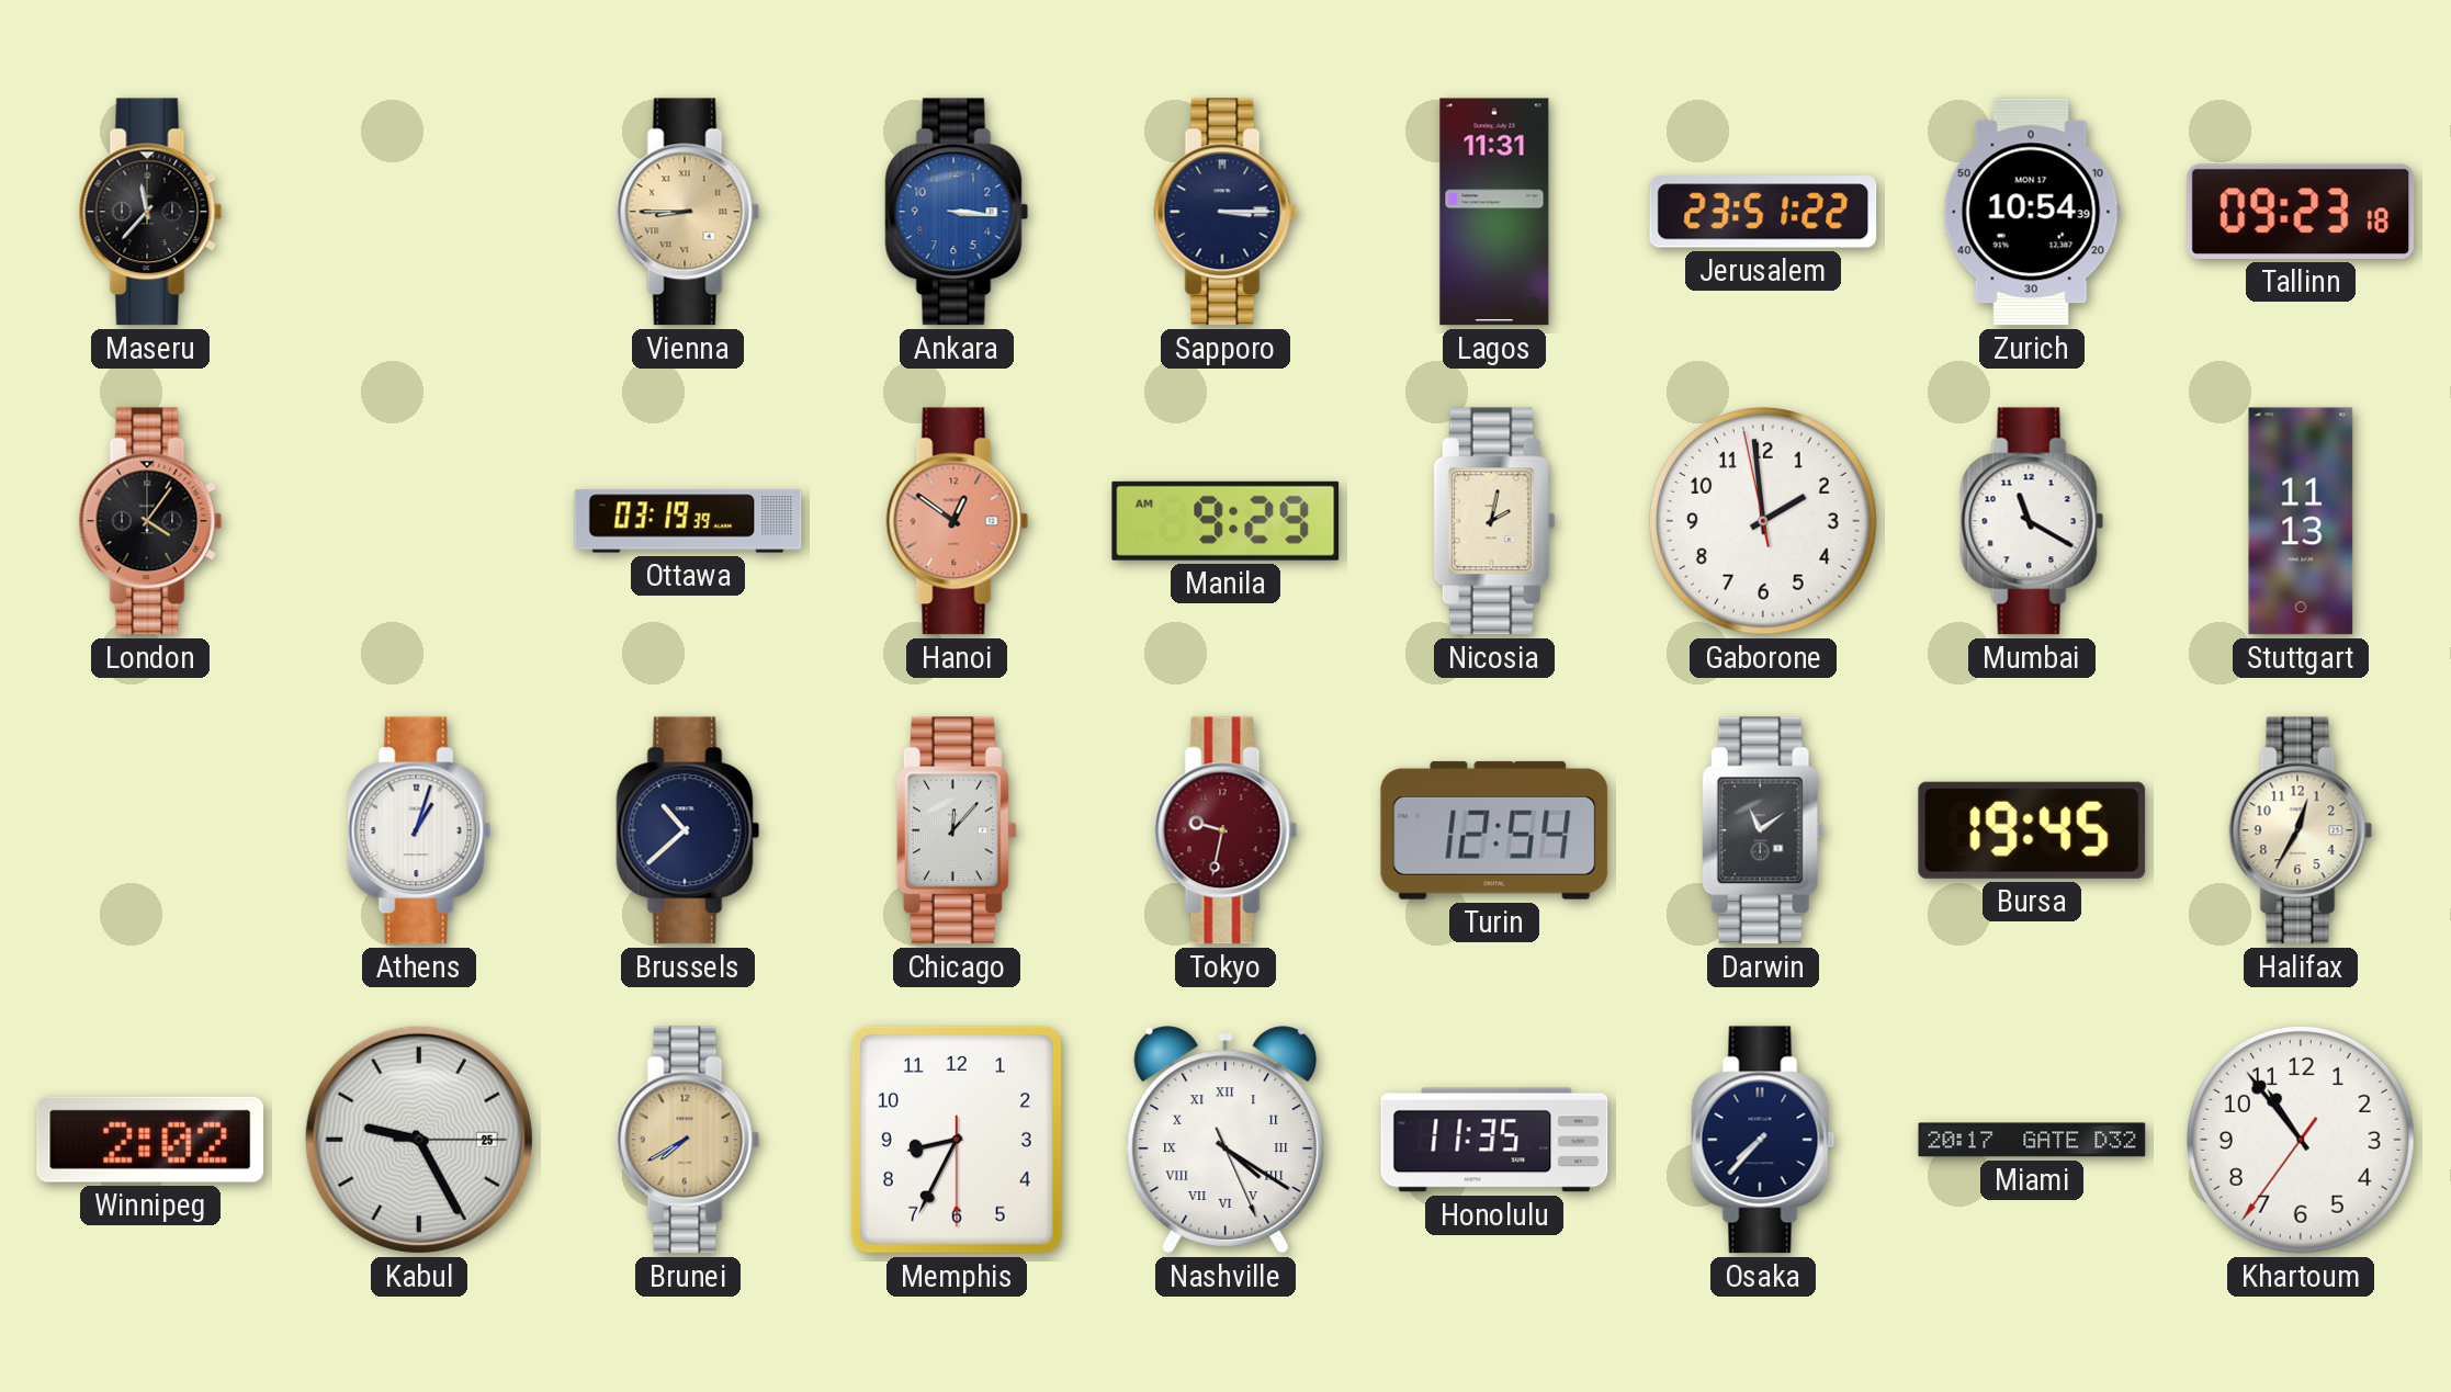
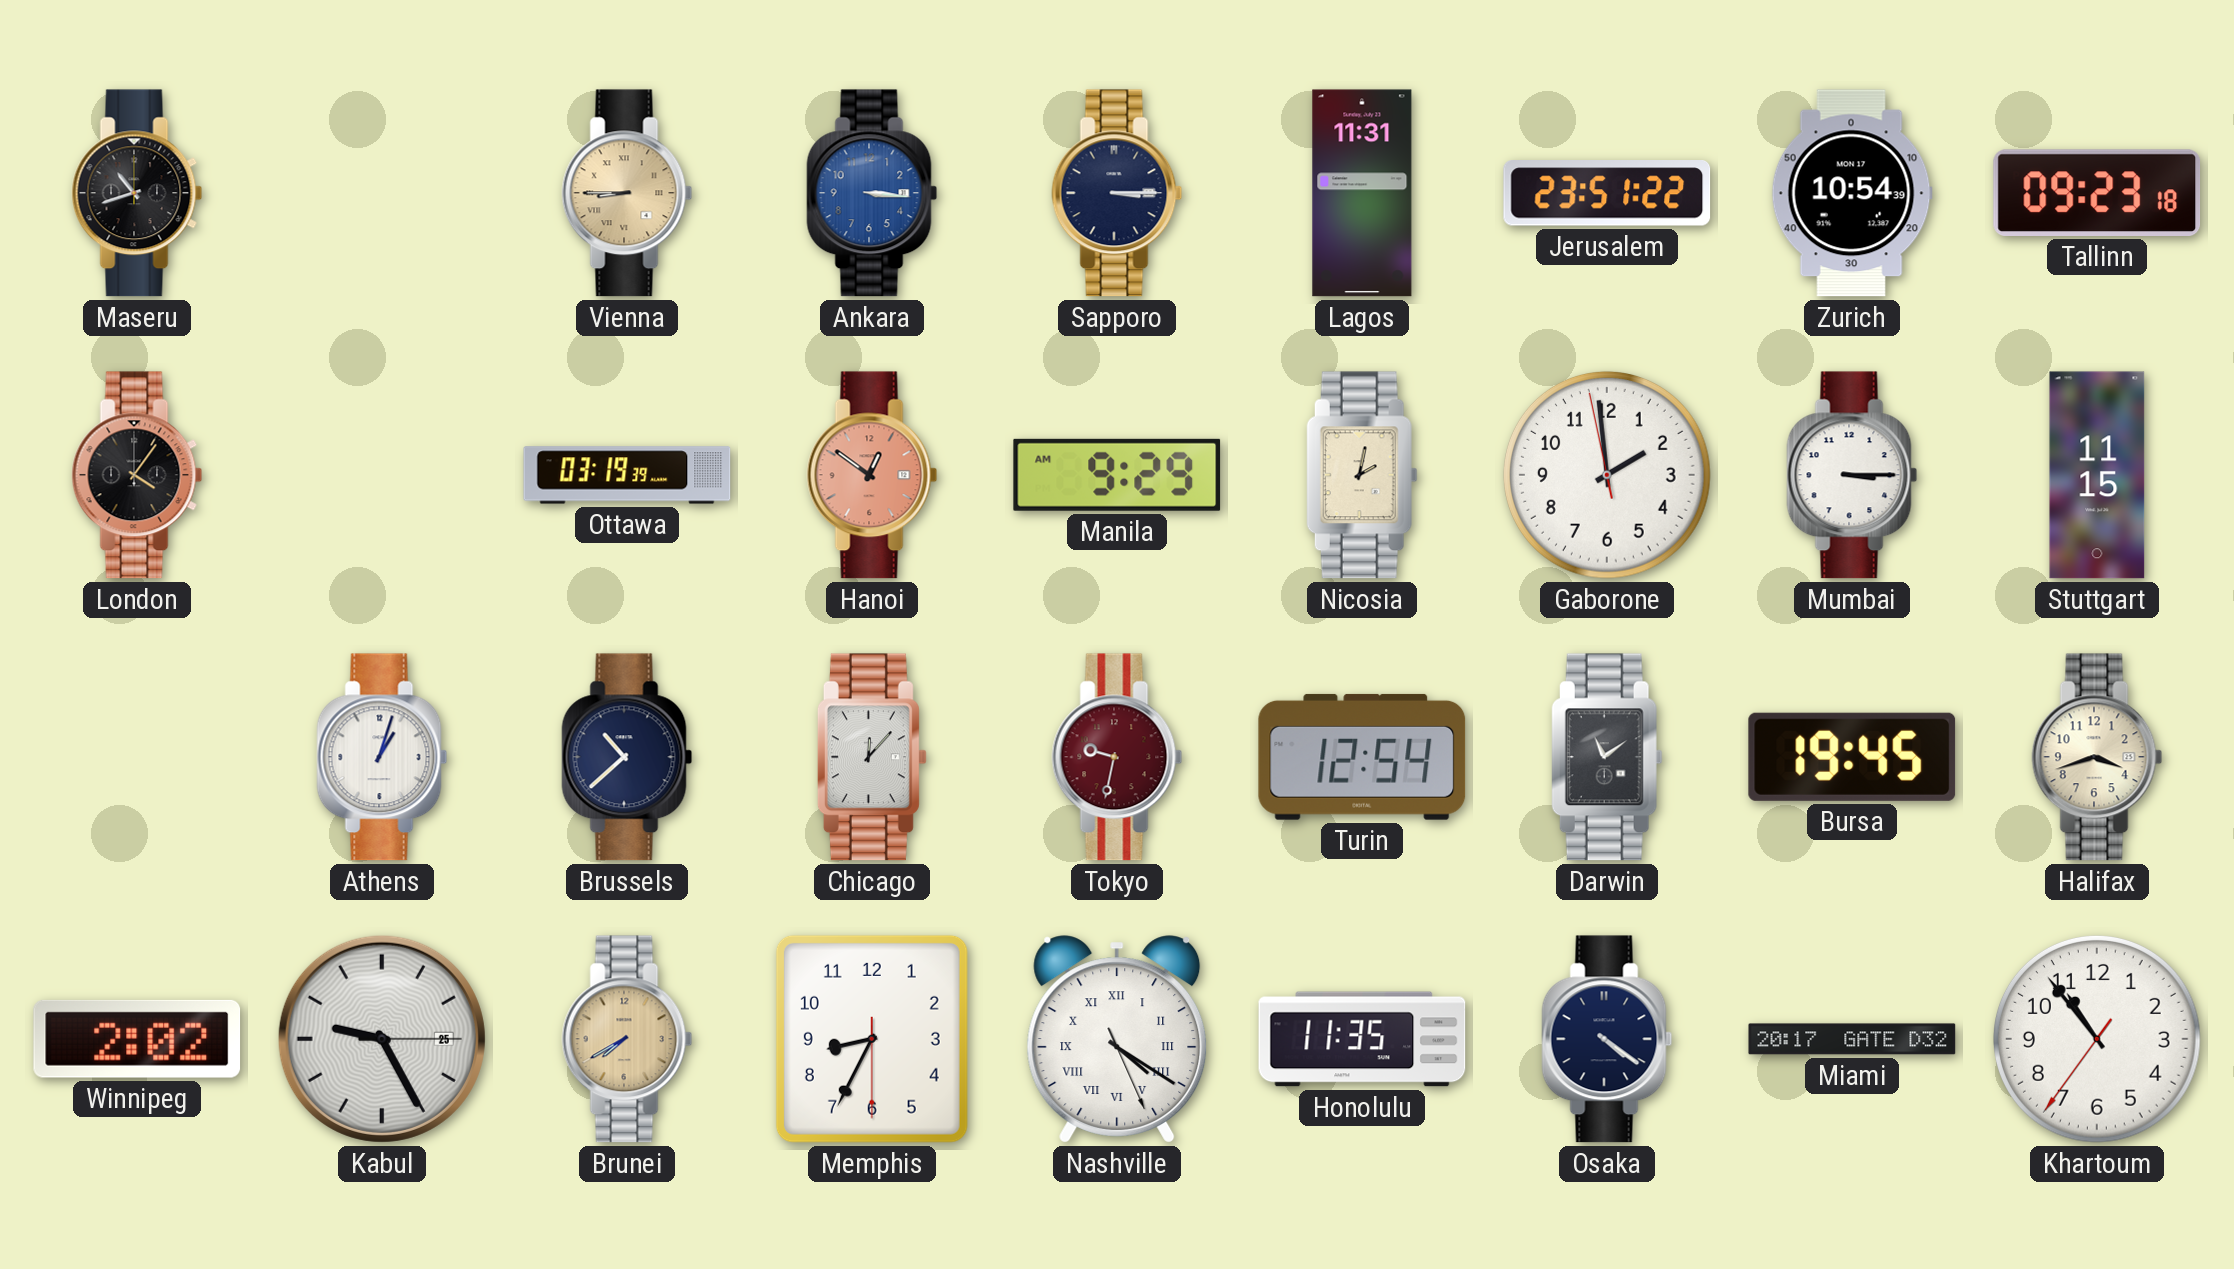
Maseru: 11:37 -> 10:42
Mumbai: 11:20 -> 3:15
Stuttgart: 11:13 -> 11:15
Halifax: 12:35 -> 3:42
Osaka: 7:37 -> 4:21
